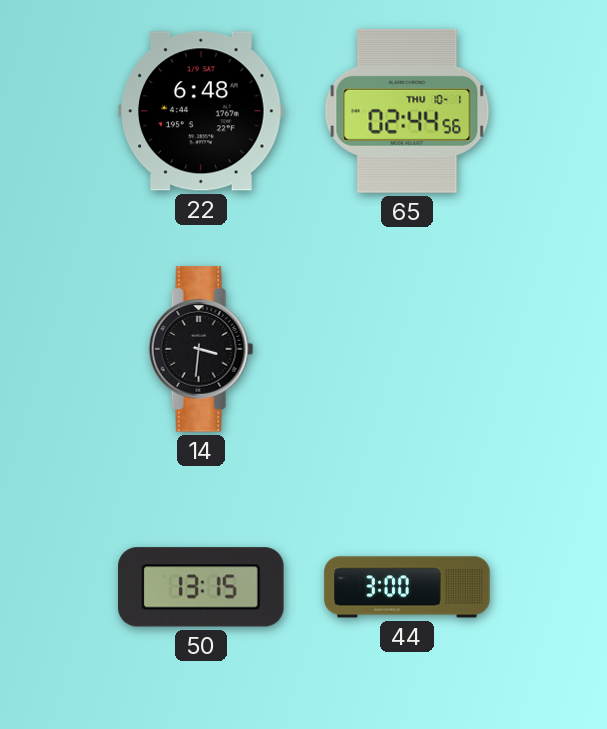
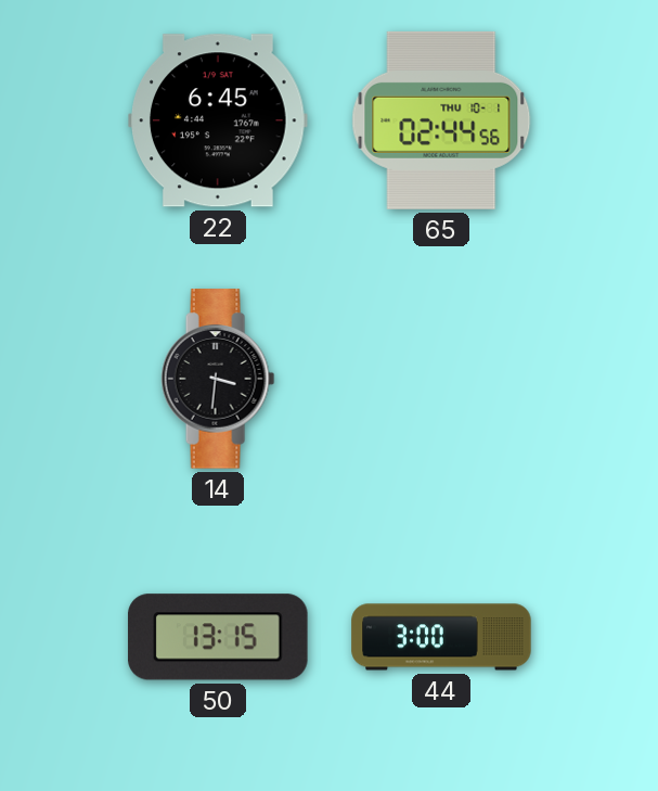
22: 6:48 -> 6:45
